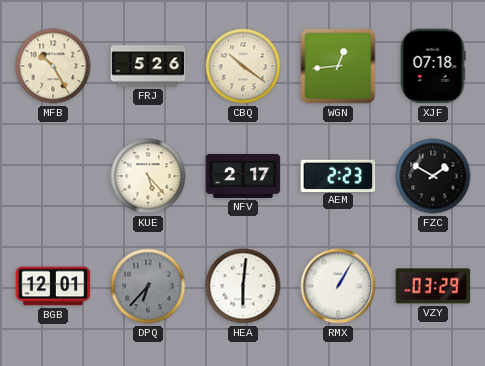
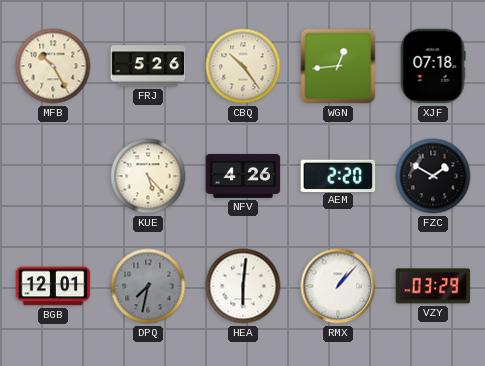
CBQ: 10:21 -> 10:24
NFV: 2:17 -> 4:26
AEM: 2:23 -> 2:20
DPQ: 6:37 -> 7:32
RMX: 1:05 -> 1:07
